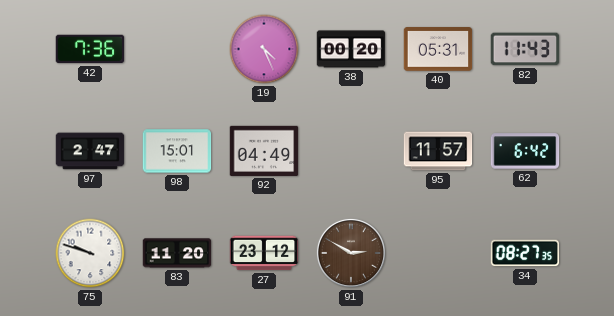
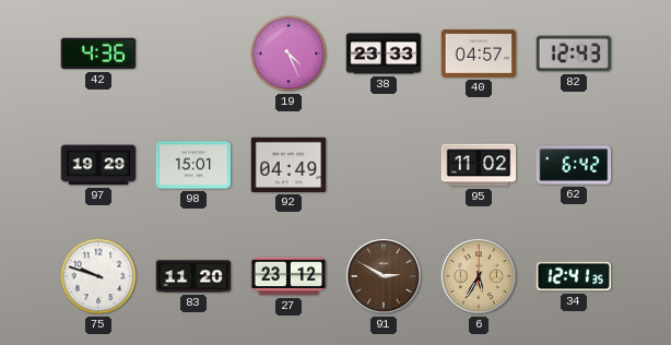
42: 7:36 -> 4:36
38: 00:20 -> 23:33
40: 05:31 -> 04:57
82: 11:43 -> 12:43
97: 2:47 -> 19:29
95: 11:57 -> 11:02
6: none -> 5:35
34: 08:27 -> 12:41
